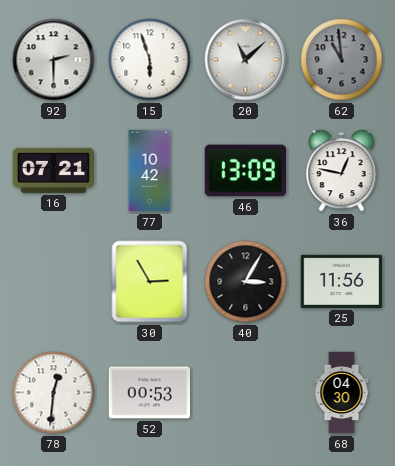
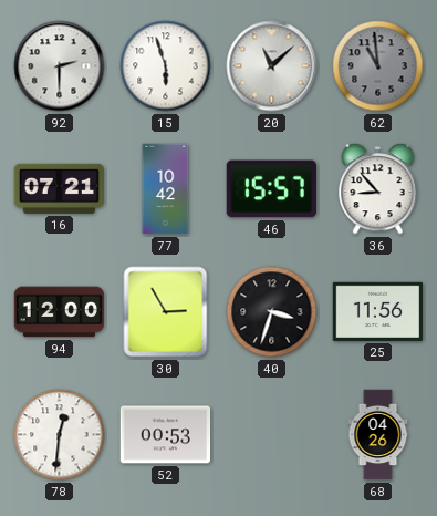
46: 13:09 -> 15:57
36: 12:47 -> 8:53
94: none -> 12:00
40: 3:05 -> 3:33
68: 04:30 -> 04:26
